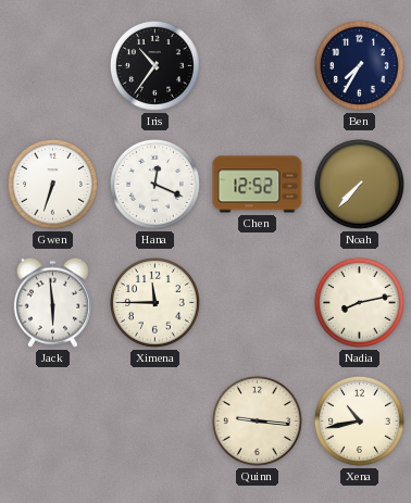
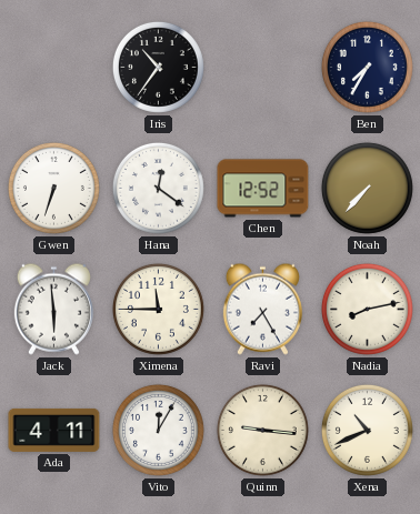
Hana: 12:19 -> 12:21
Ravi: none -> 7:25
Ada: none -> 4:11
Vito: none -> 12:05
Xena: 10:43 -> 10:41
